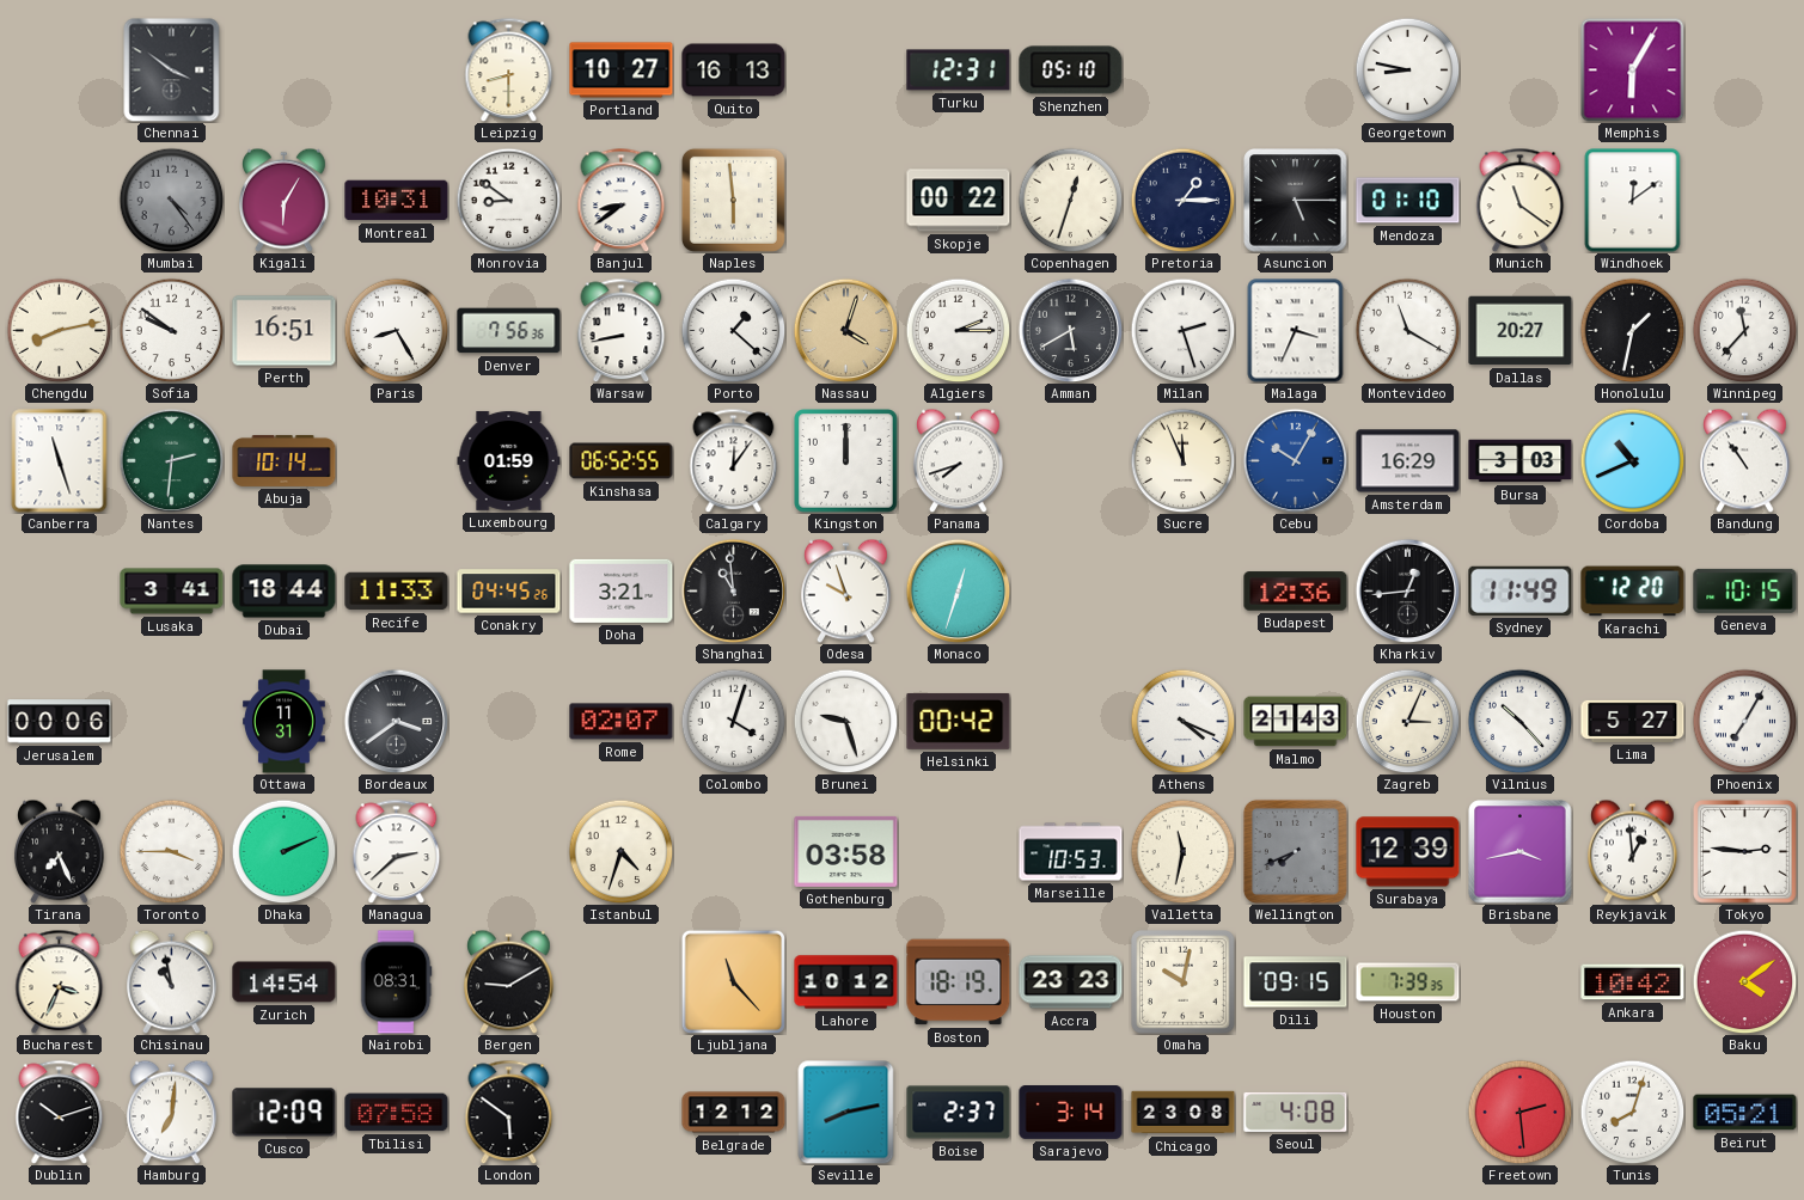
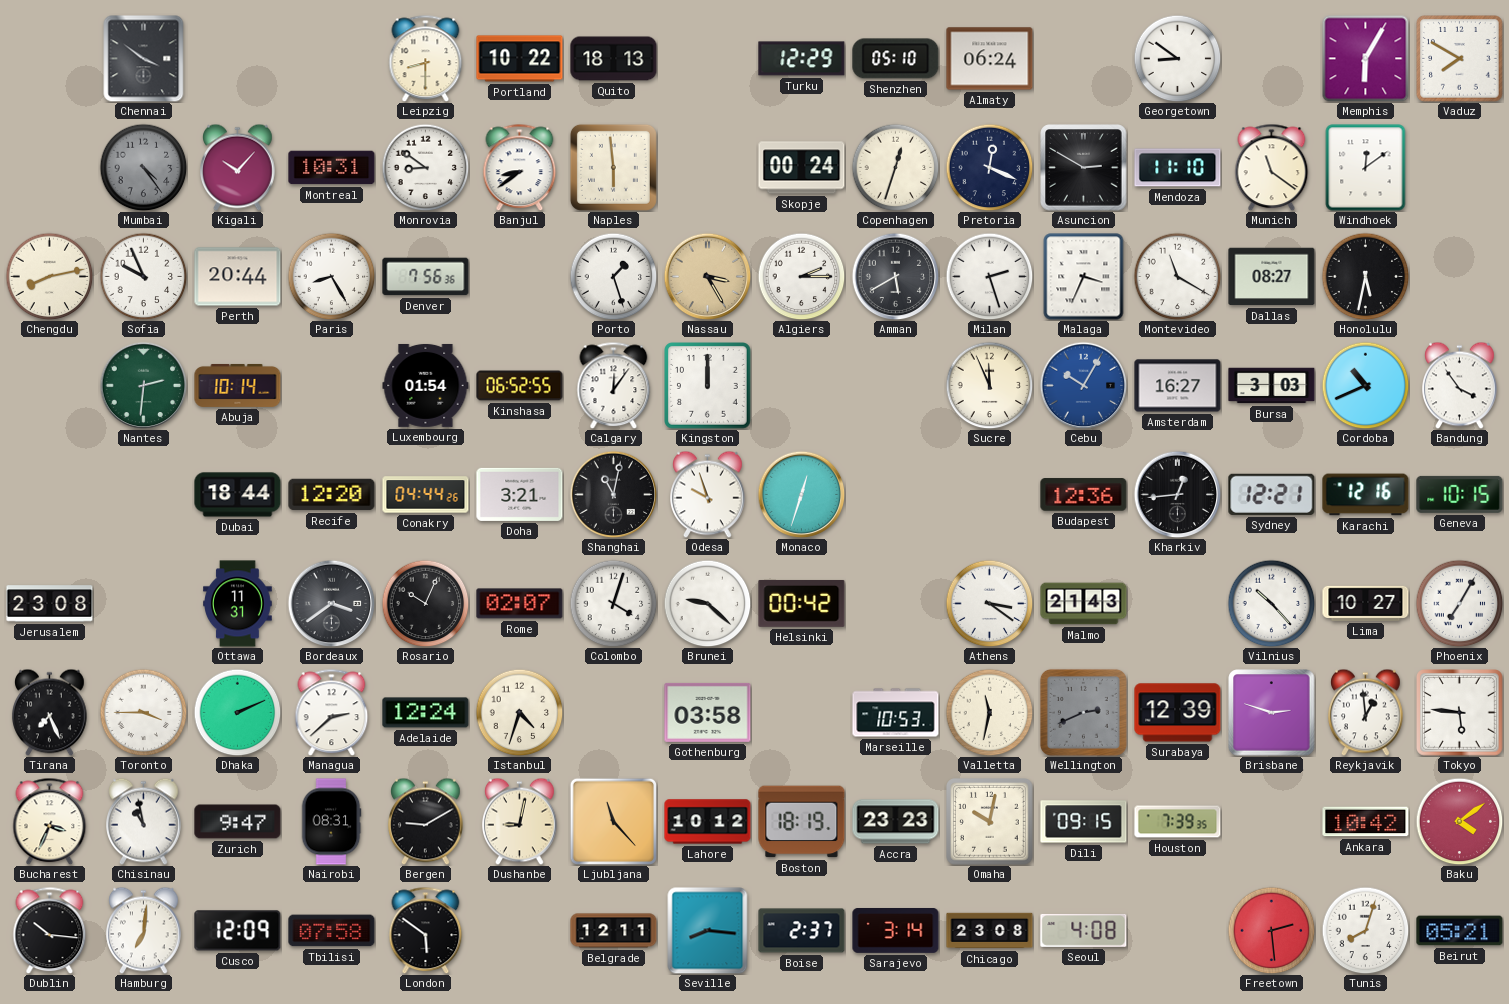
Portland: 10:27 -> 10:22
Quito: 16:13 -> 18:13
Turku: 12:31 -> 12:29
Almaty: none -> 06:24
Georgetown: 8:47 -> 8:51
Vaduz: none -> 7:50
Kigali: 6:05 -> 10:07
Skopje: 00:22 -> 00:24
Pretoria: 1:15 -> 12:19
Asuncion: 5:15 -> 2:50
Mendoza: 01:10 -> 11:10
Sofia: 9:51 -> 9:56
Perth: 16:51 -> 20:44
Warsaw: 8:43 -> none
Porto: 1:22 -> 1:27
Nassau: 4:03 -> 3:25
Dallas: 20:27 -> 08:27
Honolulu: 1:32 -> 5:32
Winnipeg: 11:37 -> none
Canberra: 11:27 -> none
Luxembourg: 01:59 -> 01:54
Panama: 7:42 -> none
Amsterdam: 16:29 -> 16:27
Bandung: 10:54 -> 3:54
Lusaka: 3:41 -> none
Recife: 11:33 -> 12:20
Conakry: 04:45 -> 04:44
Shanghai: 10:59 -> 11:02
Sydney: 11:49 -> 12:21
Karachi: 12:20 -> 12:16
Jerusalem: 00:06 -> 23:08
Rosario: none -> 10:04
Brunei: 9:27 -> 9:22
Athens: 4:19 -> 3:21
Zagreb: 3:04 -> none
Lima: 5:27 -> 10:27
Adelaide: none -> 12:24
Wellington: 7:41 -> 2:41
Brisbane: 3:43 -> 2:48
Tokyo: 2:46 -> 5:46
Zurich: 14:54 -> 9:47
Dushanbe: none -> 9:02
Dublin: 10:12 -> 10:16
Belgrade: 12:12 -> 12:11
Seville: 8:13 -> 8:16
